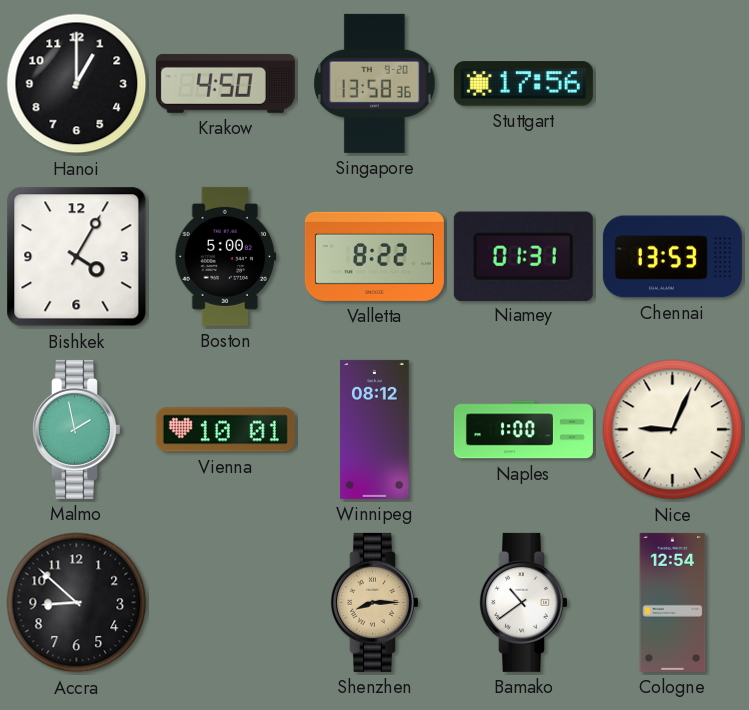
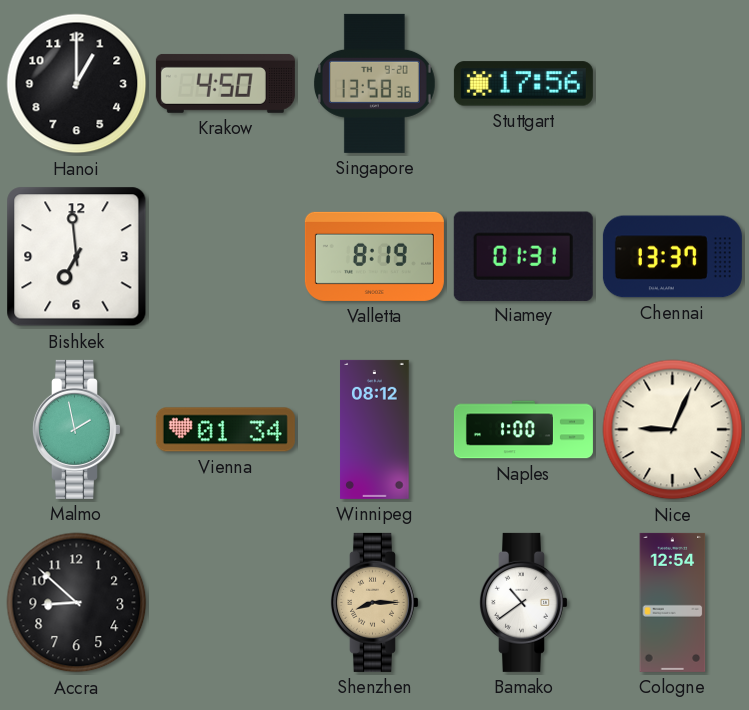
Bishkek: 4:05 -> 6:59
Boston: 5:00 -> none
Valletta: 8:22 -> 8:19
Chennai: 13:53 -> 13:37
Vienna: 10:01 -> 01:34
